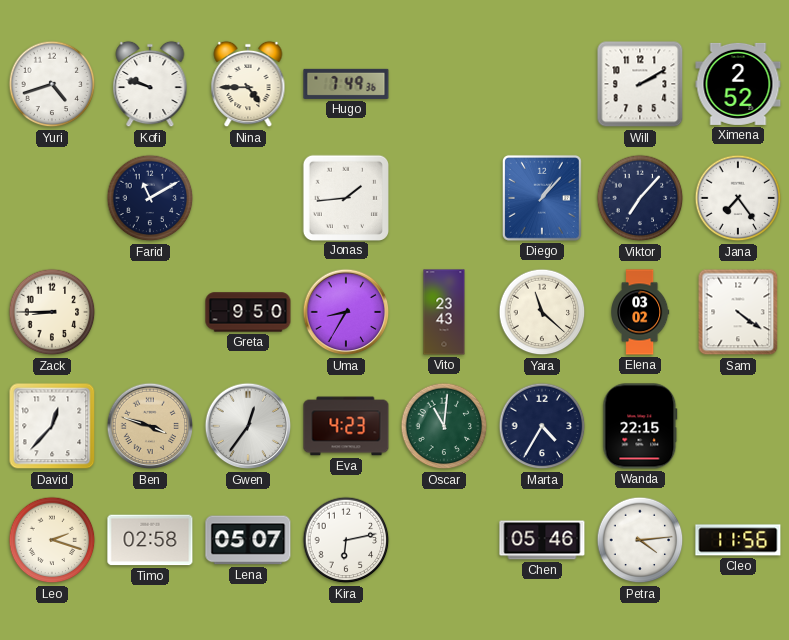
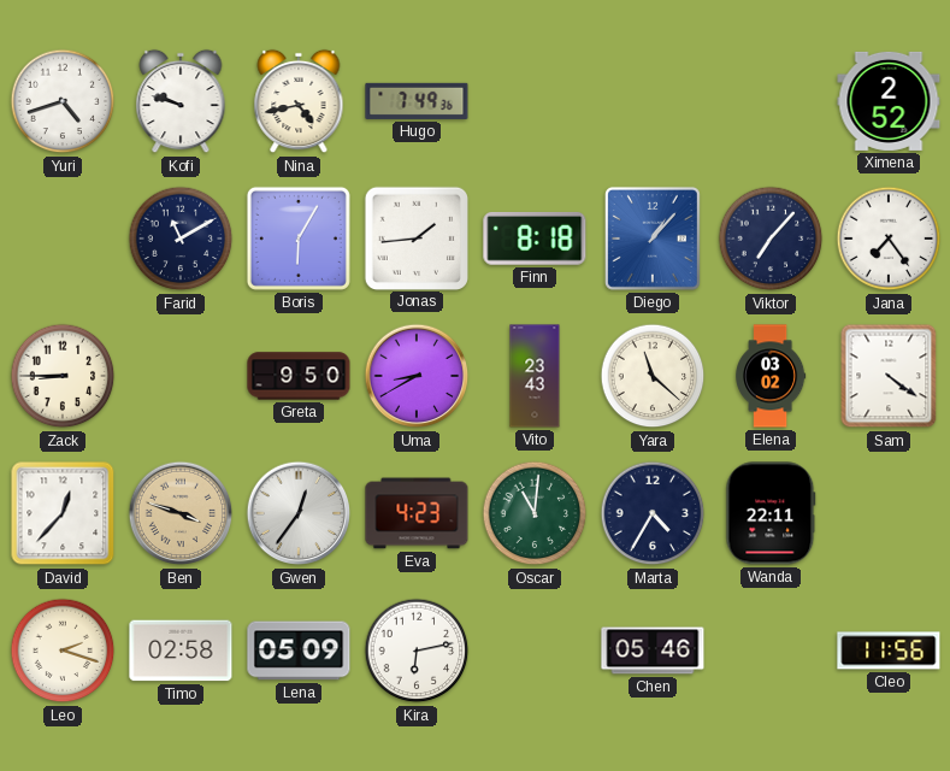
Nina: 4:45 -> 4:43
Will: 2:10 -> none
Boris: none -> 6:05
Finn: none -> 8:18
Uma: 8:35 -> 8:40
Wanda: 22:15 -> 22:11
Lena: 05:07 -> 05:09
Petra: 4:14 -> none
